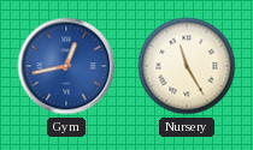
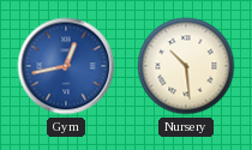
Nursery: 11:25 -> 10:29
